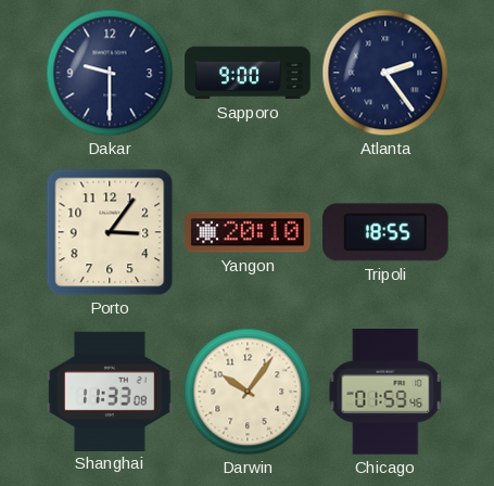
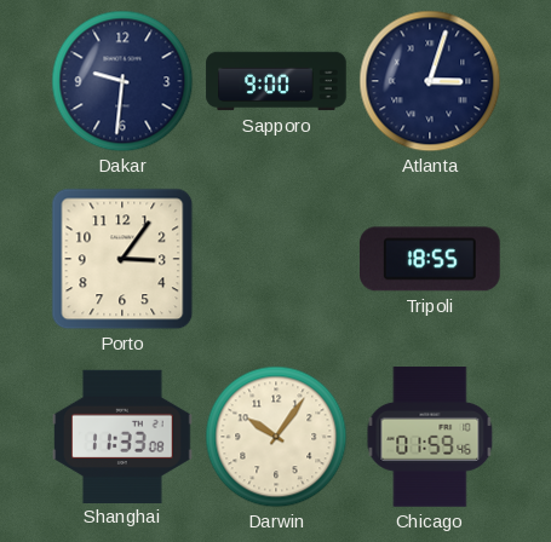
Dakar: 9:30 -> 9:31
Atlanta: 2:24 -> 3:03
Yangon: 20:10 -> none
